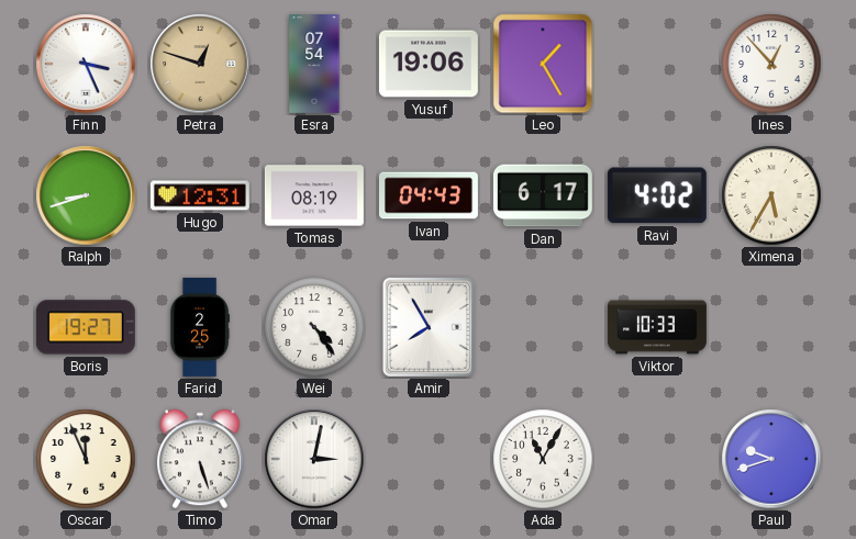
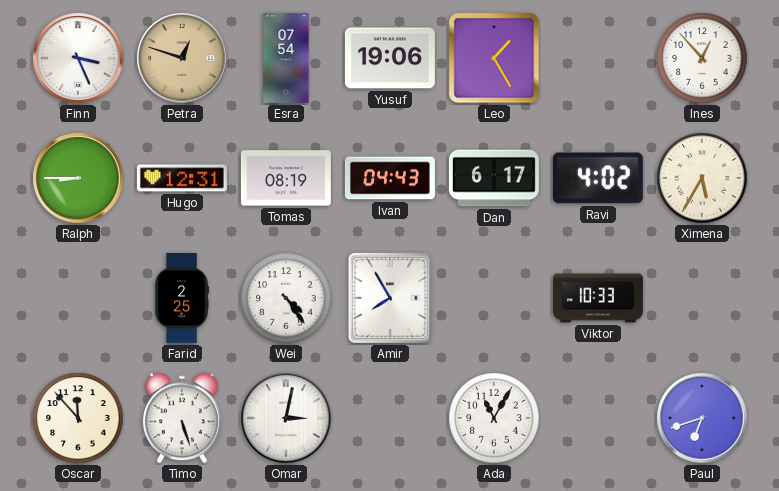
Ralph: 8:42 -> 8:45
Boris: 19:27 -> none
Oscar: 11:56 -> 11:53
Paul: 9:42 -> 6:42
